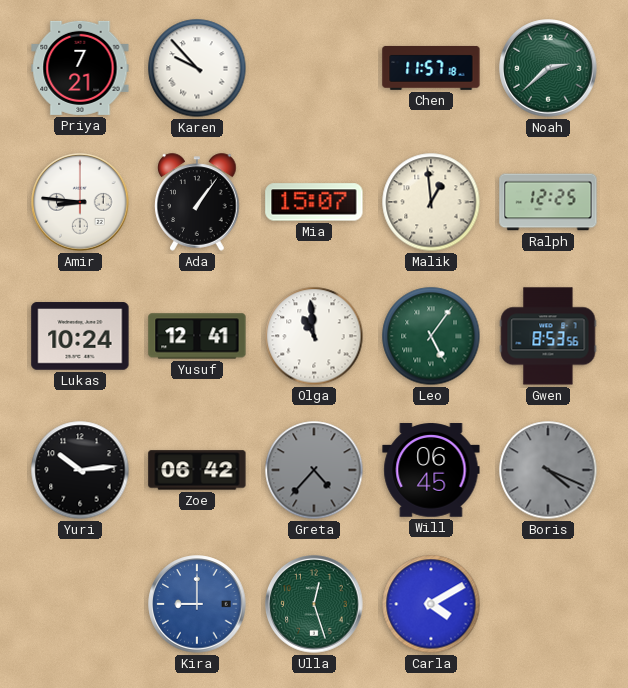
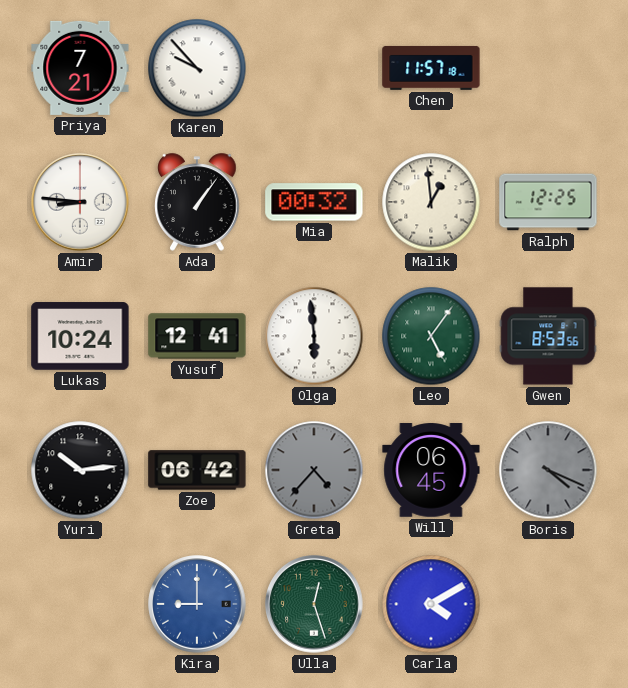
Noah: 2:38 -> none
Mia: 15:07 -> 00:32
Olga: 10:59 -> 5:59
